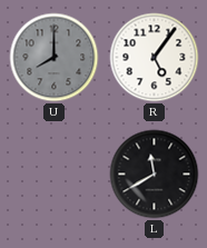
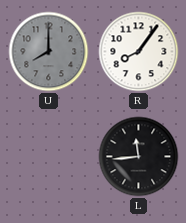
R: 5:06 -> 8:06
L: 11:40 -> 11:44
